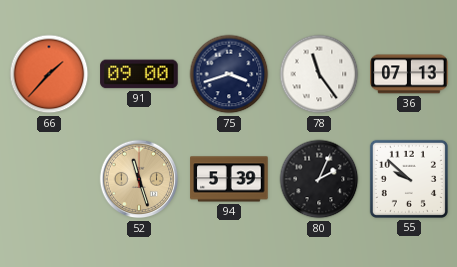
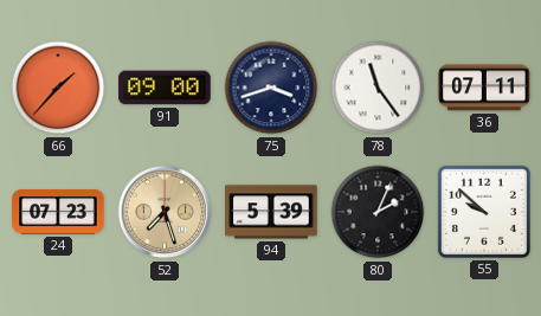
36: 07:13 -> 07:11
24: none -> 07:23
52: 11:27 -> 7:27
